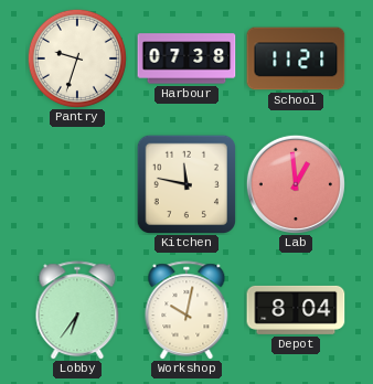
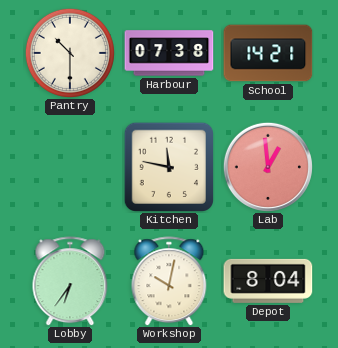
Pantry: 9:33 -> 10:30
School: 11:21 -> 14:21
